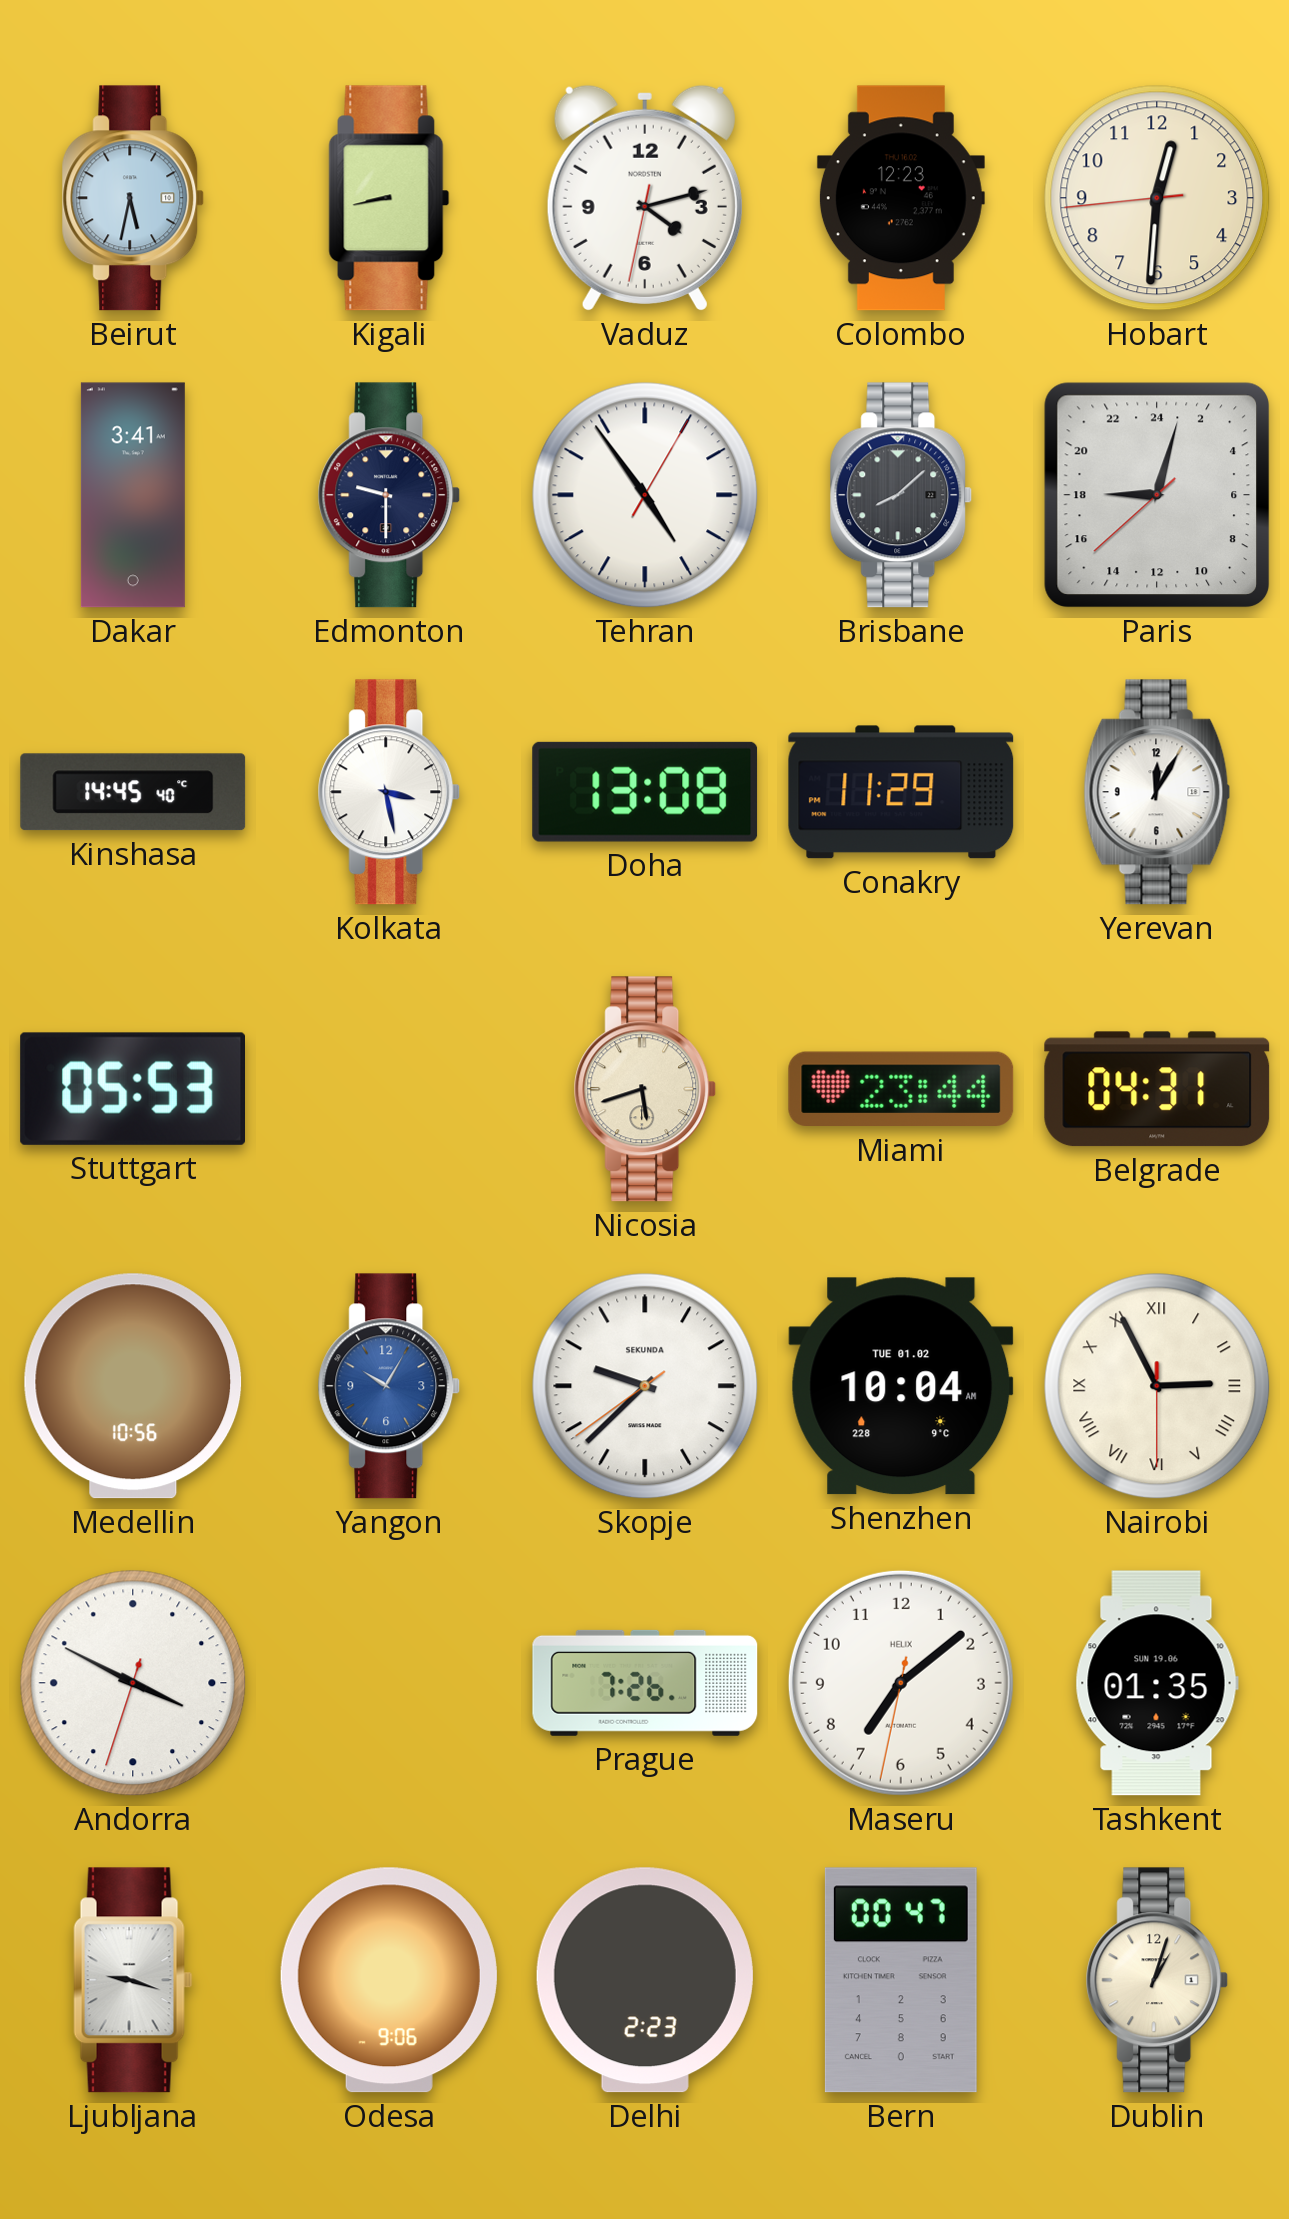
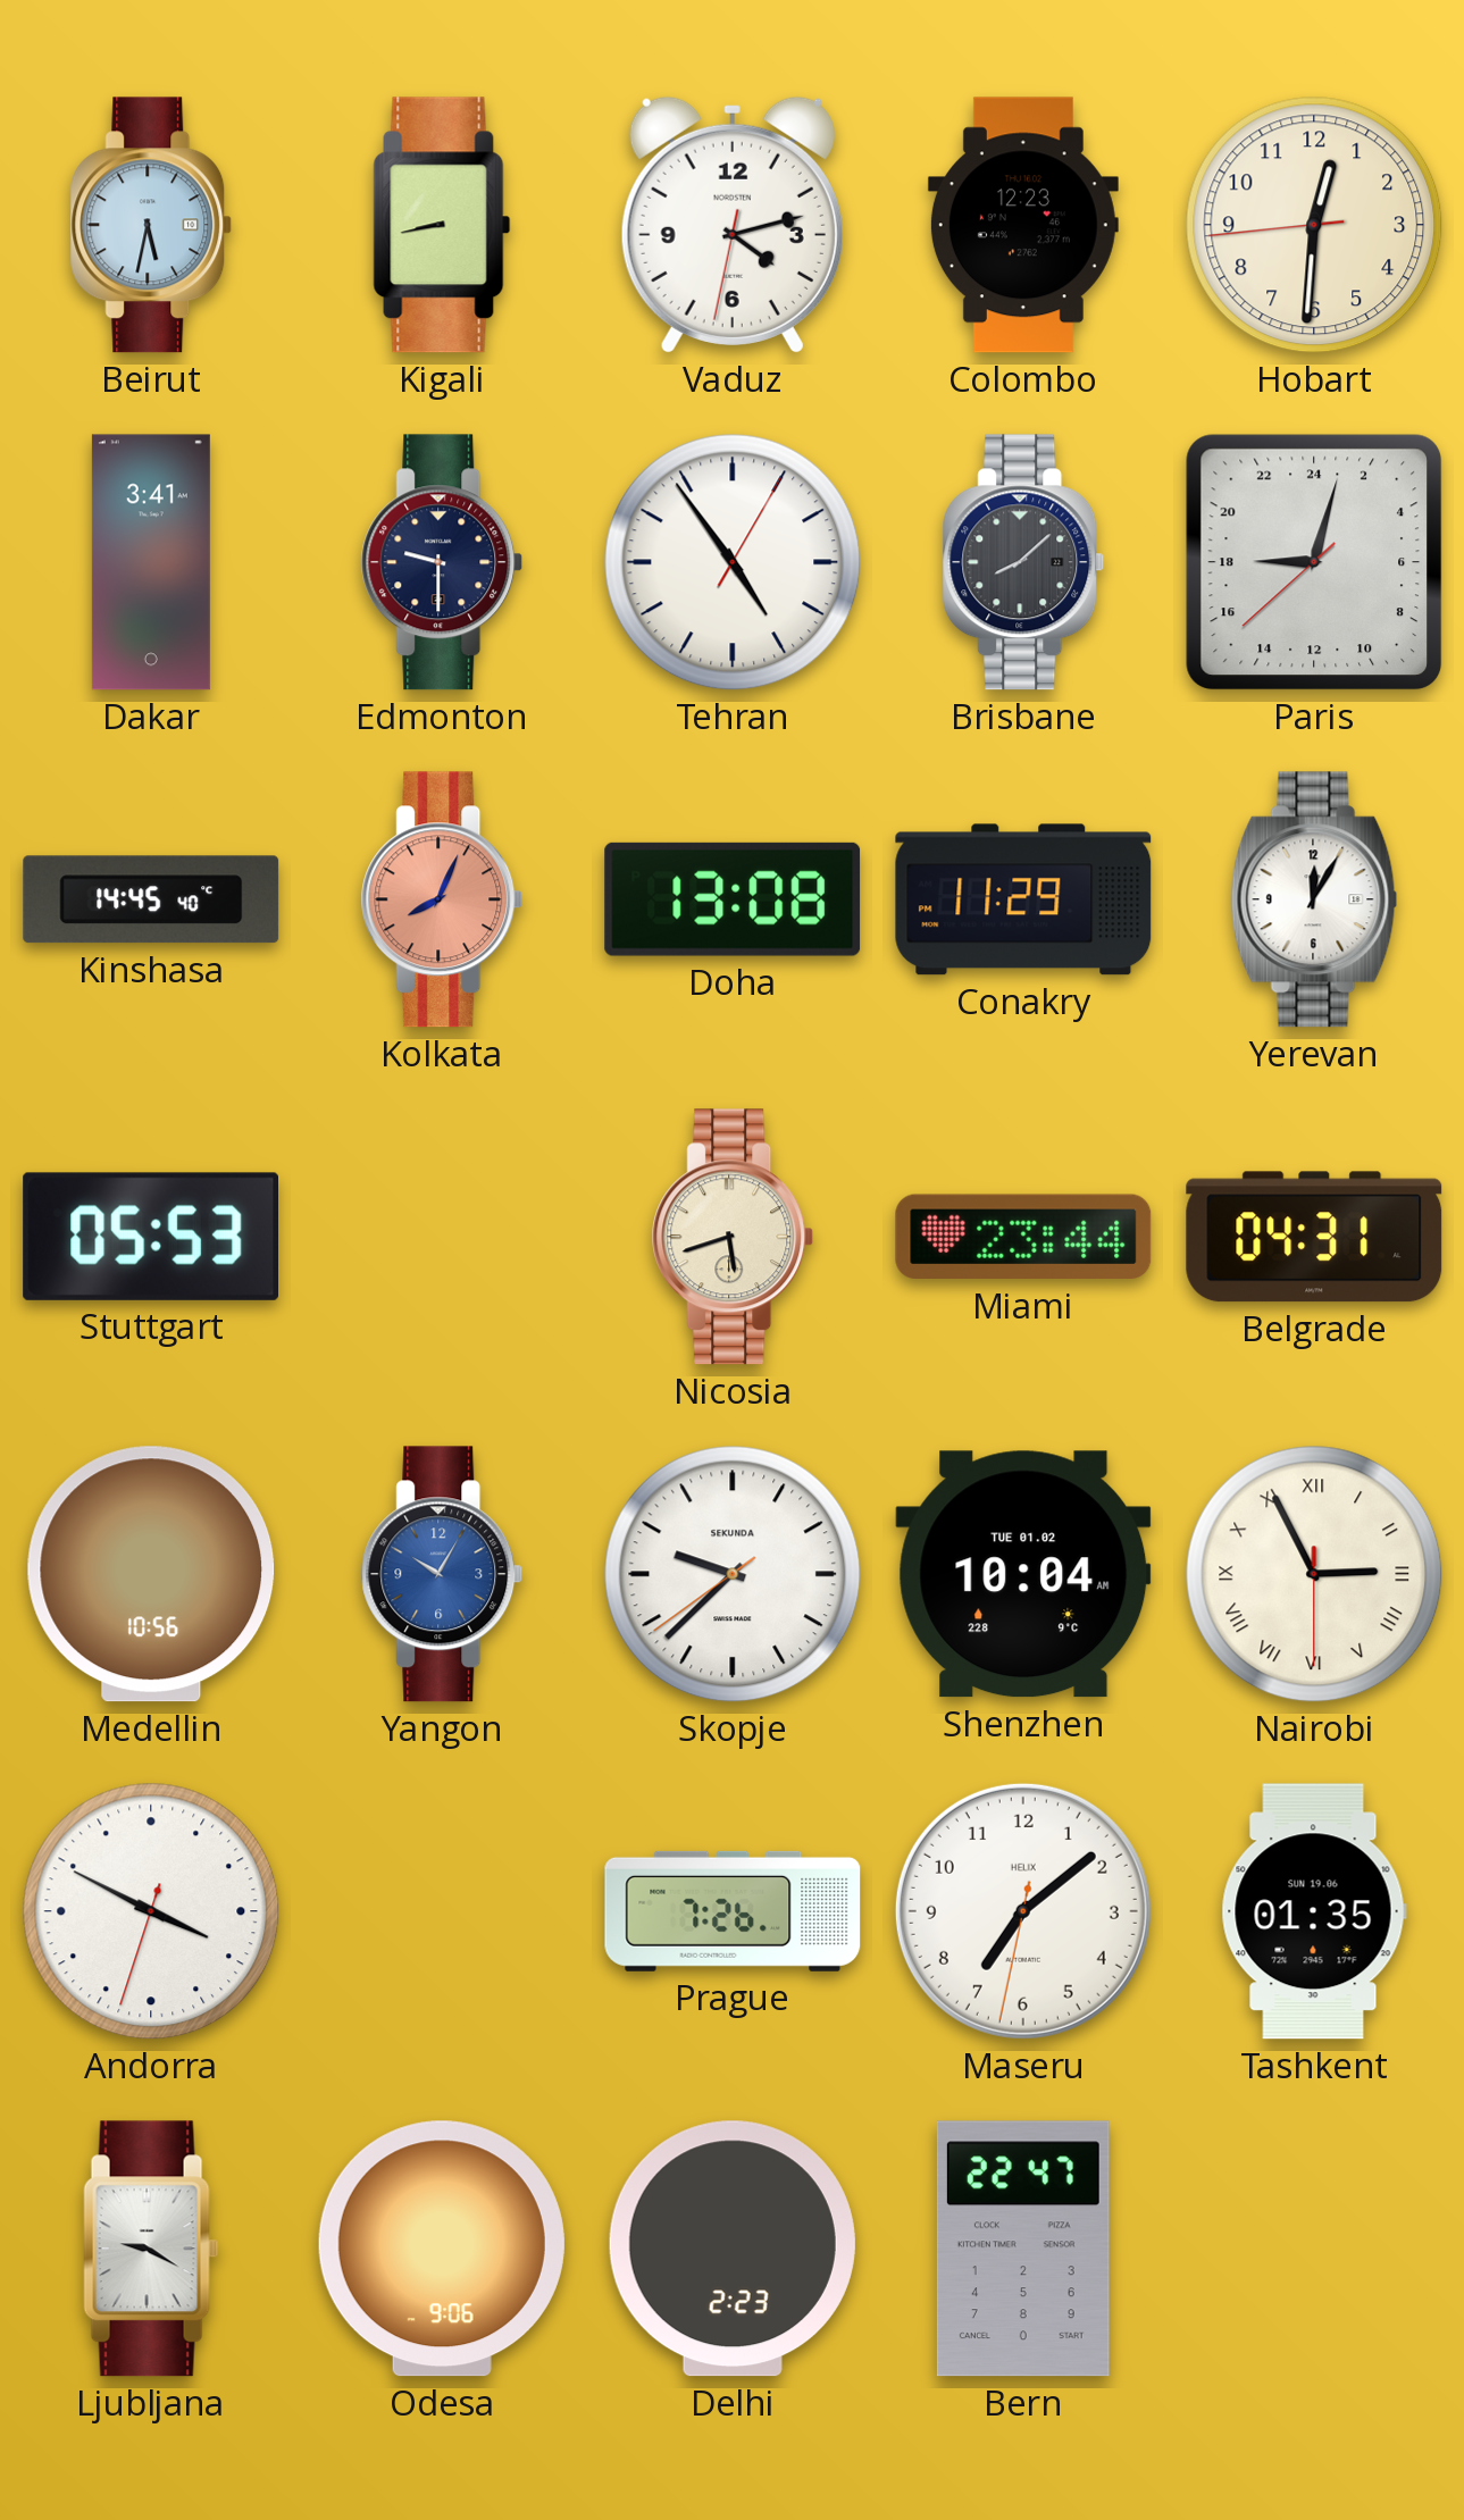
Kolkata: 3:28 -> 8:04
Kolkata dial: white -> salmon
Ljubljana: 9:18 -> 9:20
Bern: 00:47 -> 22:47
Dublin: 1:03 -> none
